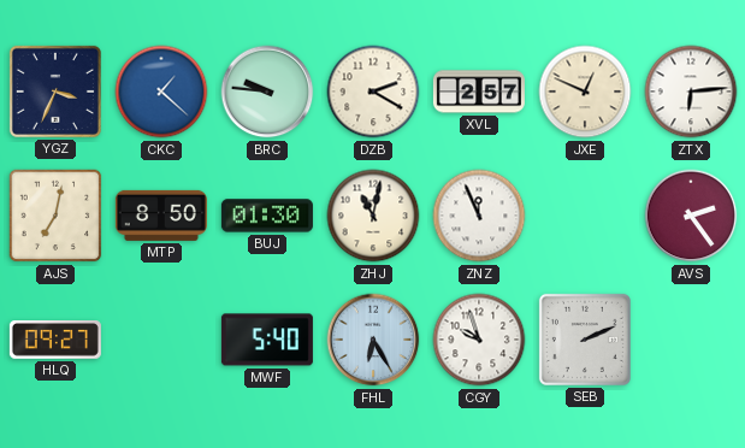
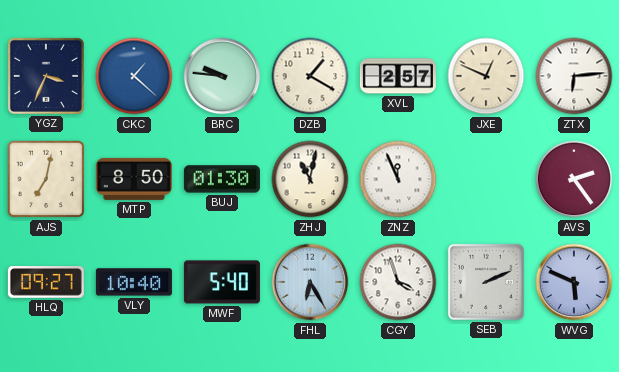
DZB: 2:20 -> 1:20
VLY: none -> 10:40
CGY: 9:57 -> 3:57
WVG: none -> 5:49
